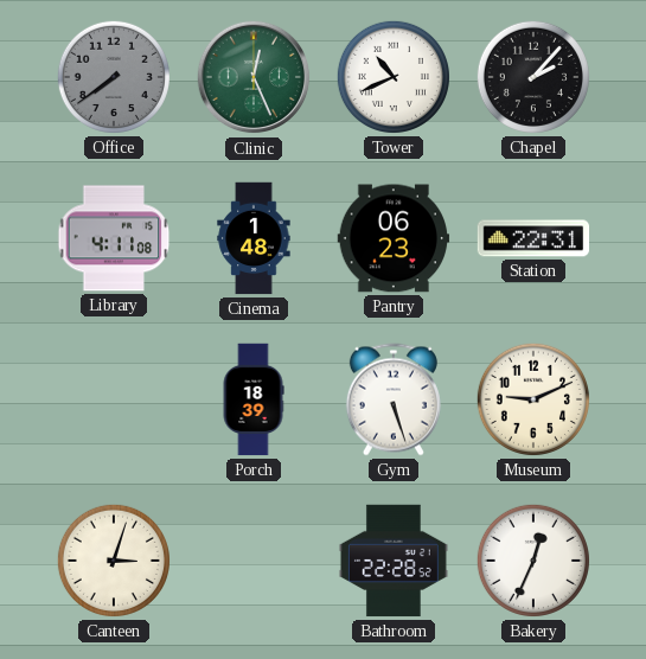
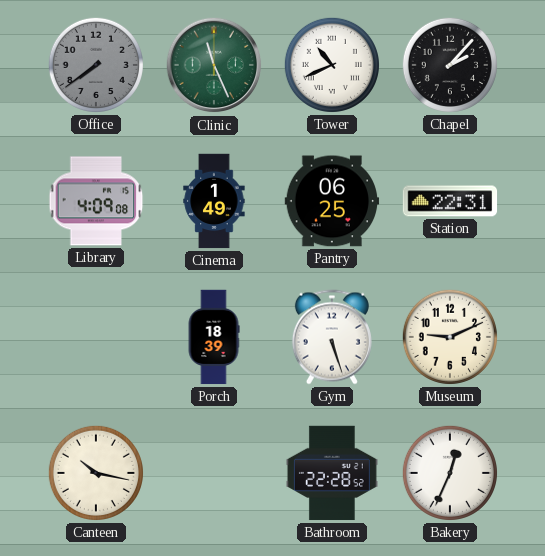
Clinic: 12:26 -> 11:26
Library: 4:11 -> 4:09
Cinema: 1:48 -> 1:49
Pantry: 06:23 -> 06:25
Canteen: 3:03 -> 10:17
